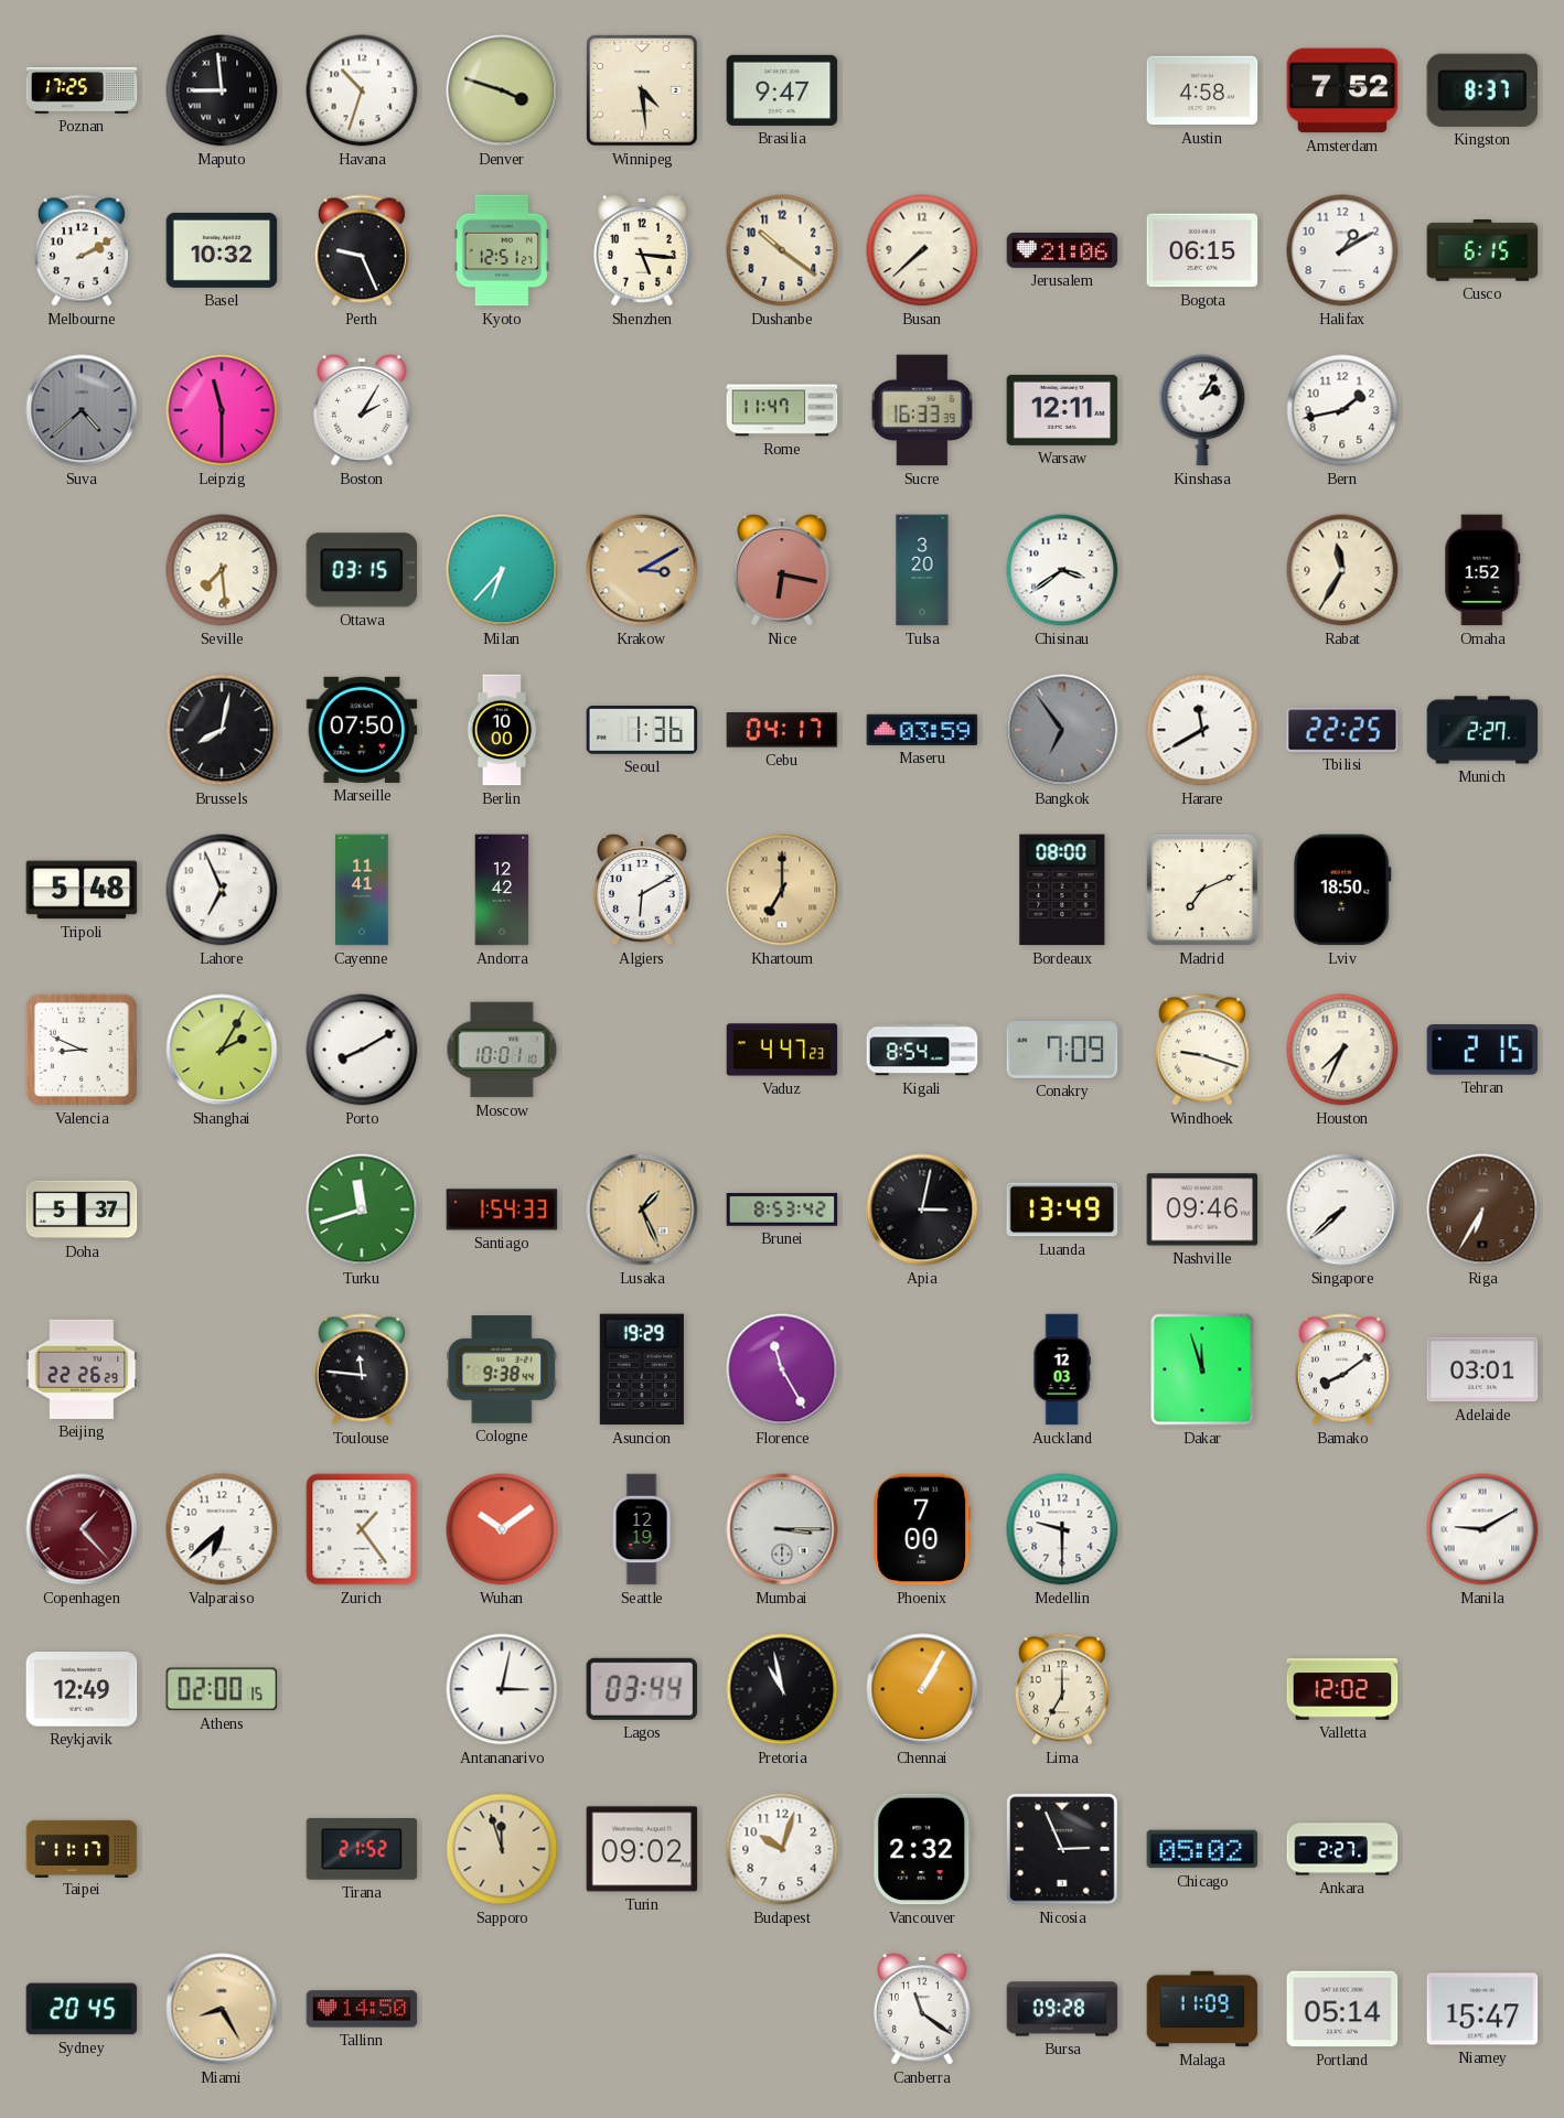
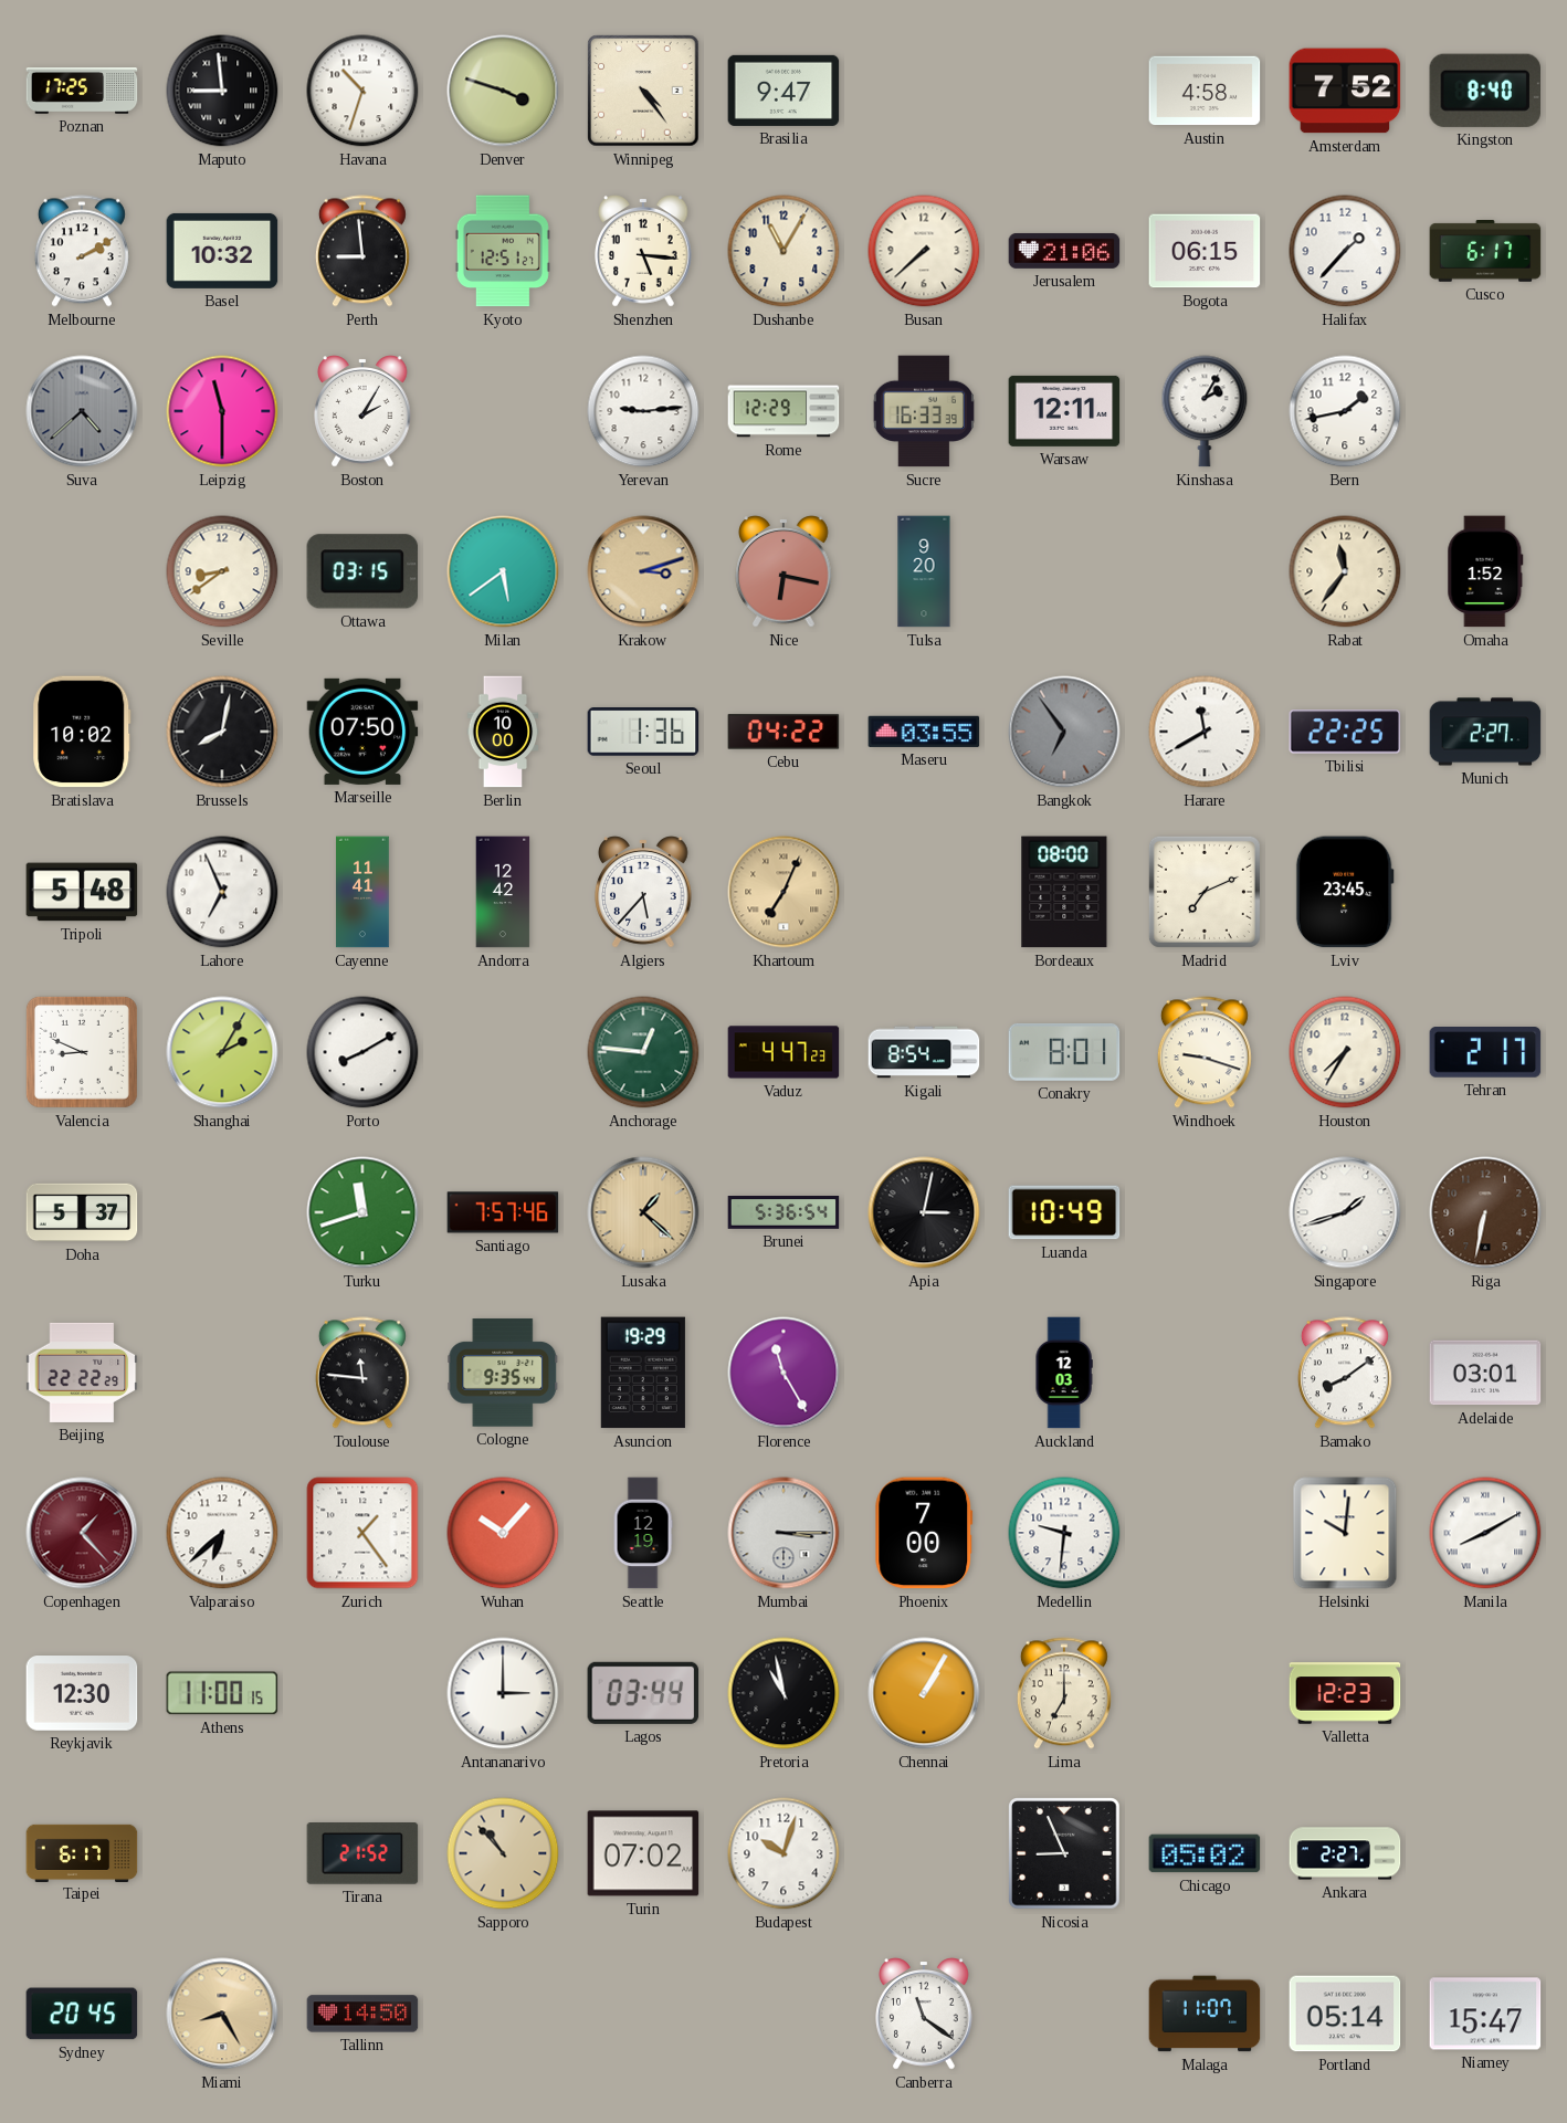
Winnipeg: 4:29 -> 4:24
Kingston: 8:37 -> 8:40
Perth: 9:26 -> 8:59
Dushanbe: 10:21 -> 11:05
Halifax: 1:10 -> 1:37
Cusco: 6:15 -> 6:17
Yerevan: none -> 9:14
Rome: 11:47 -> 12:29
Seville: 7:29 -> 8:39
Milan: 6:37 -> 5:39
Krakow: 3:10 -> 3:12
Tulsa: 3:20 -> 9:20
Chisinau: 3:39 -> none
Rabat: 11:35 -> 11:36
Bratislava: none -> 10:02
Cebu: 04:17 -> 04:22
Maseru: 03:59 -> 03:55
Algiers: 6:10 -> 5:37
Khartoum: 7:00 -> 7:04
Lviv: 18:50 -> 23:45
Moscow: 10:01 -> none
Anchorage: none -> 12:46
Conakry: 7:09 -> 8:01
Houston: 7:34 -> 7:35
Tehran: 2:15 -> 2:17
Santiago: 1:54 -> 7:57
Lusaka: 1:26 -> 1:22
Brunei: 8:53 -> 5:36
Luanda: 13:49 -> 10:49
Nashville: 09:46 -> none
Singapore: 7:38 -> 1:42
Riga: 6:35 -> 6:32
Beijing: 22:26 -> 22:22
Cologne: 9:38 -> 9:35
Dakar: 11:57 -> none
Wuhan: 10:09 -> 10:07
Medellin: 9:30 -> 9:31
Helsinki: none -> 10:01
Manila: 9:10 -> 8:10
Reykjavik: 12:49 -> 12:30
Athens: 02:00 -> 11:00
Antananarivo: 3:02 -> 3:00
Valletta: 12:02 -> 12:23
Taipei: 11:17 -> 6:17
Sapporo: 11:57 -> 10:53
Turin: 09:02 -> 07:02
Vancouver: 2:32 -> none
Nicosia: 2:56 -> 8:56
Bursa: 09:28 -> none
Malaga: 11:09 -> 11:07
